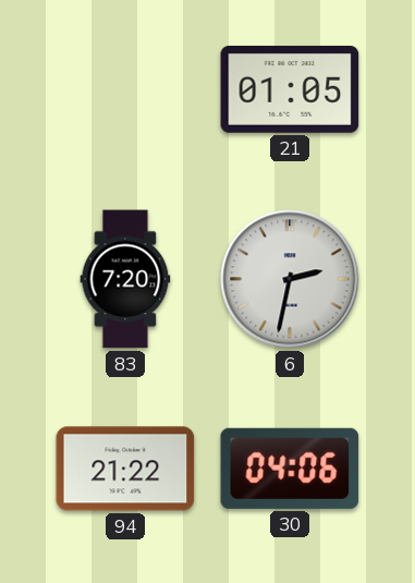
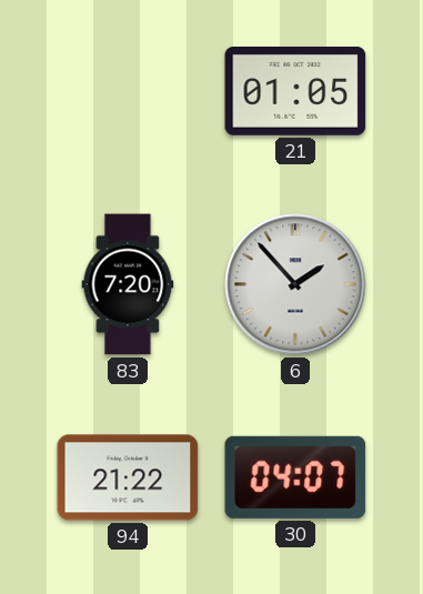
6: 2:32 -> 1:53
30: 04:06 -> 04:07
